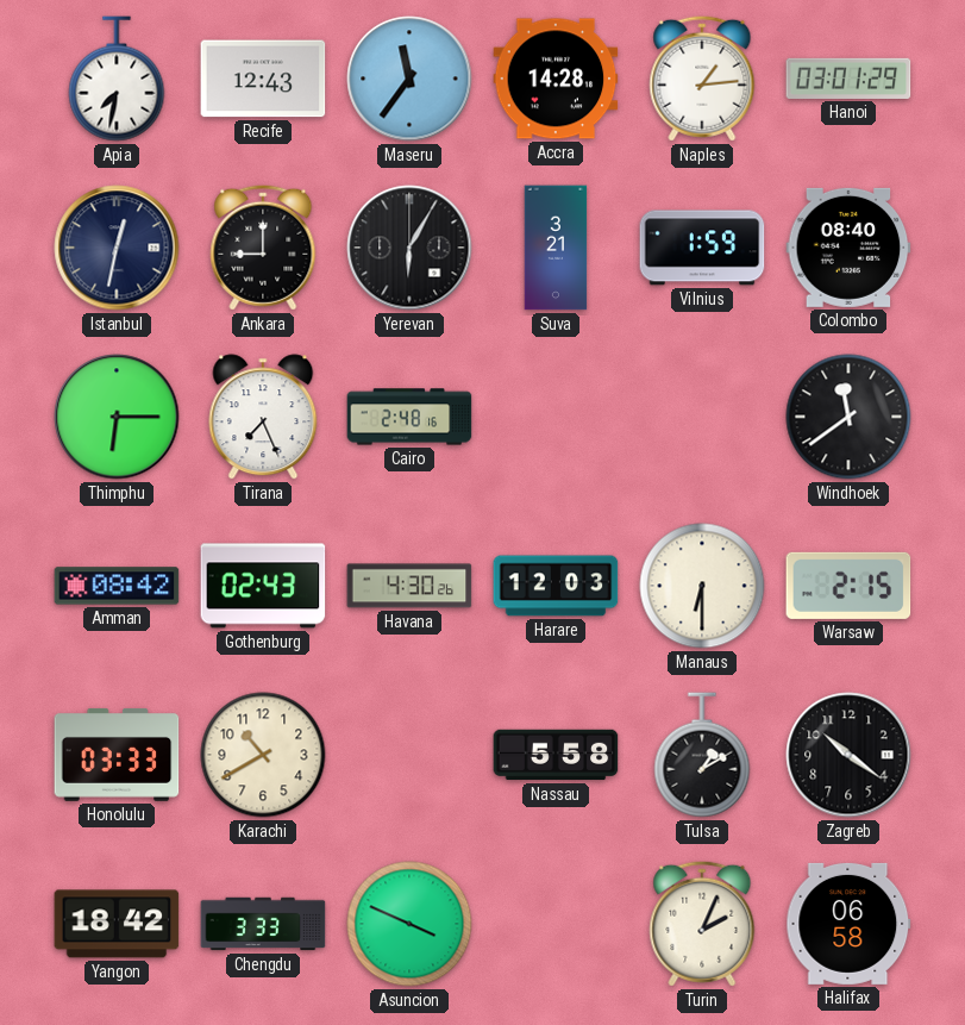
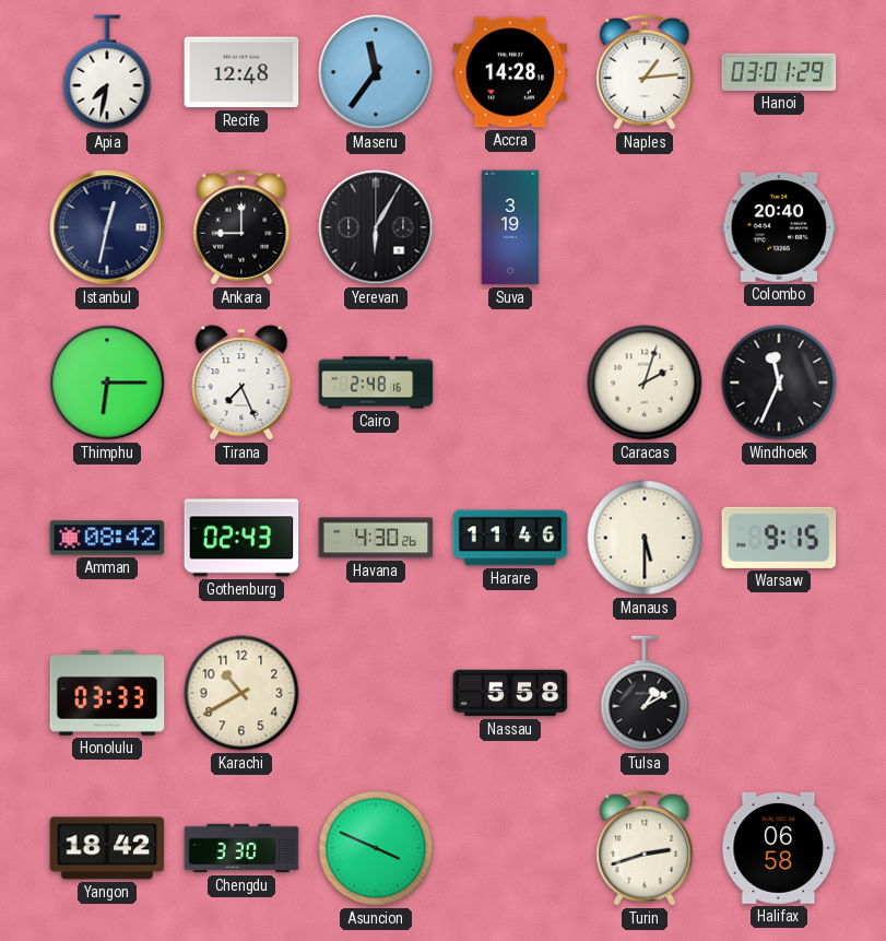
Recife: 12:43 -> 12:48
Suva: 3:21 -> 3:19
Vilnius: 1:59 -> none
Colombo: 08:40 -> 20:40
Caracas: none -> 2:03
Windhoek: 11:39 -> 11:34
Harare: 12:03 -> 11:46
Manaus: 6:30 -> 5:30
Warsaw: 2:15 -> 9:15
Zagreb: 10:21 -> none
Chengdu: 3:33 -> 3:30
Turin: 2:04 -> 2:42
